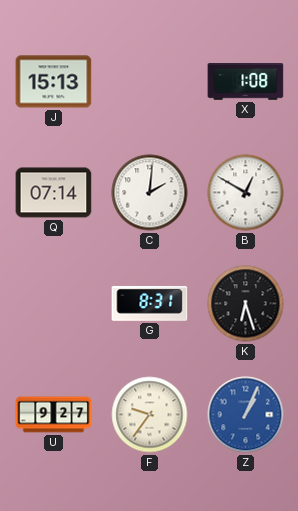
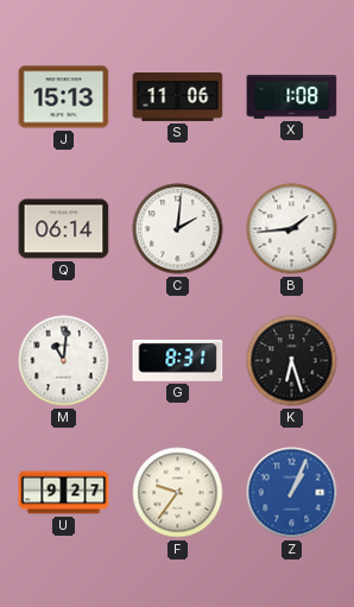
S: none -> 11:06
Q: 07:14 -> 06:14
B: 12:50 -> 1:44
M: none -> 11:01
